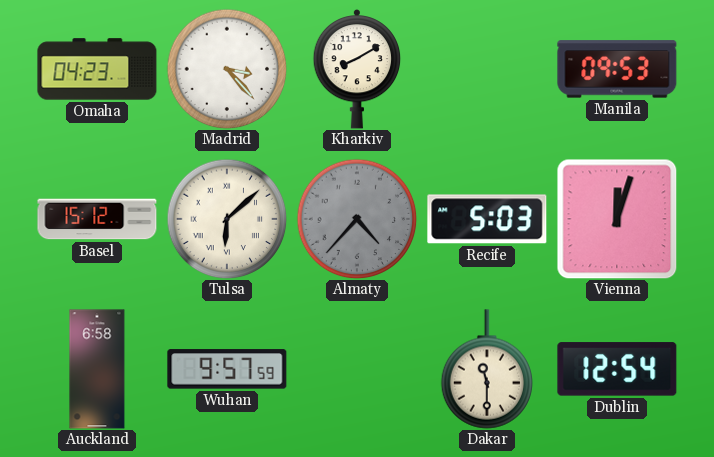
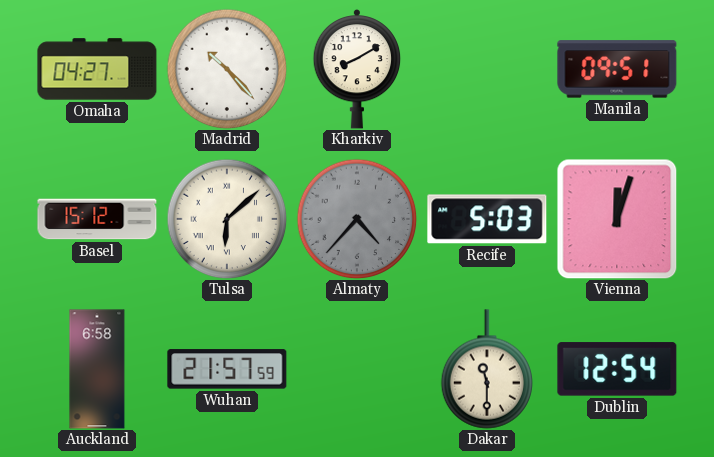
Omaha: 04:23 -> 04:27
Madrid: 3:23 -> 10:23
Manila: 09:53 -> 09:51
Wuhan: 9:57 -> 21:57
